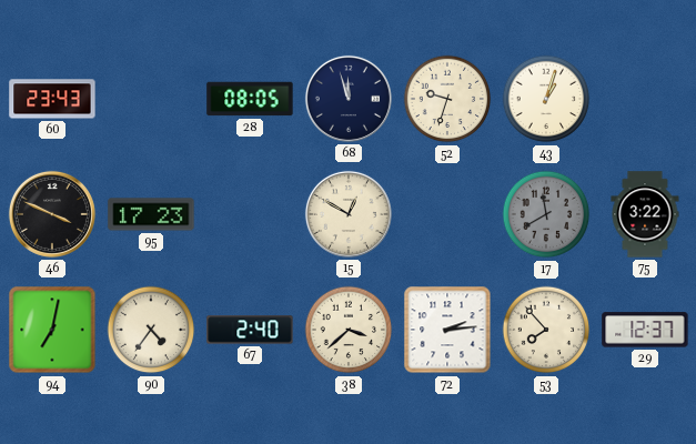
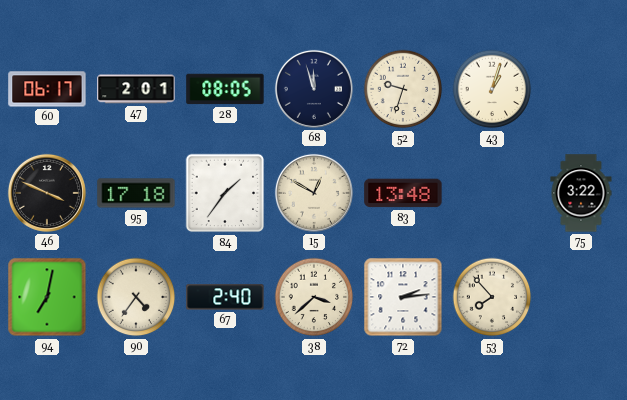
60: 23:43 -> 06:17
47: none -> 2:01
95: 17:23 -> 17:18
84: none -> 1:36
83: none -> 13:48
17: 11:40 -> none
29: 12:37 -> none
